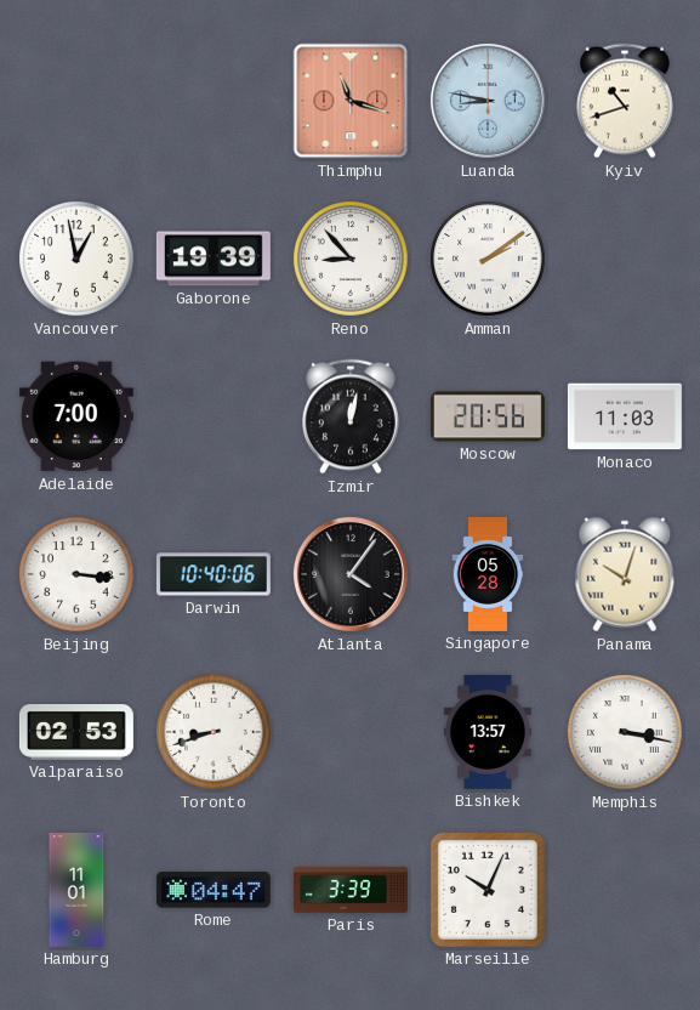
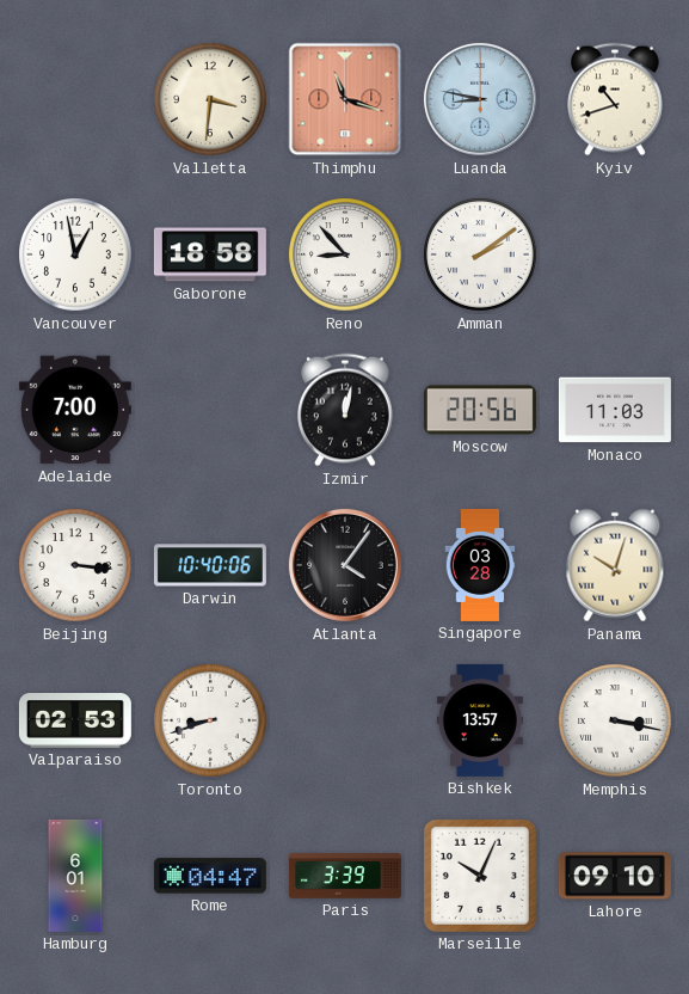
Valletta: none -> 3:31
Gaborone: 19:39 -> 18:58
Singapore: 05:28 -> 03:28
Hamburg: 11:01 -> 6:01
Lahore: none -> 09:10
